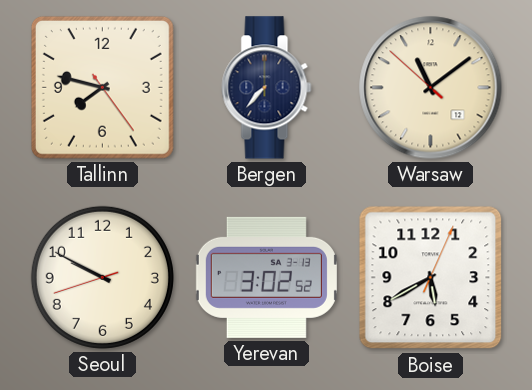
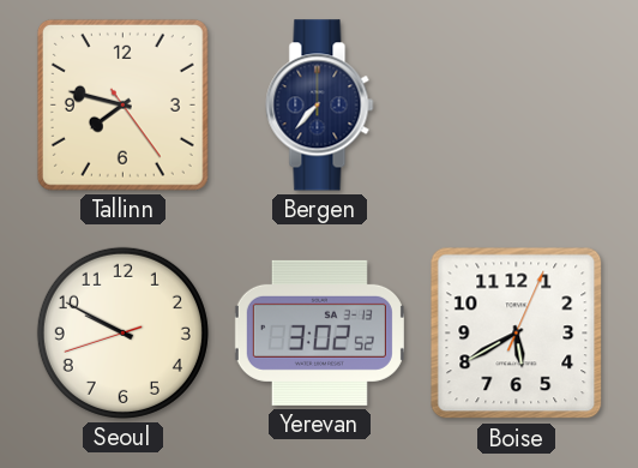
Warsaw: 11:08 -> none
